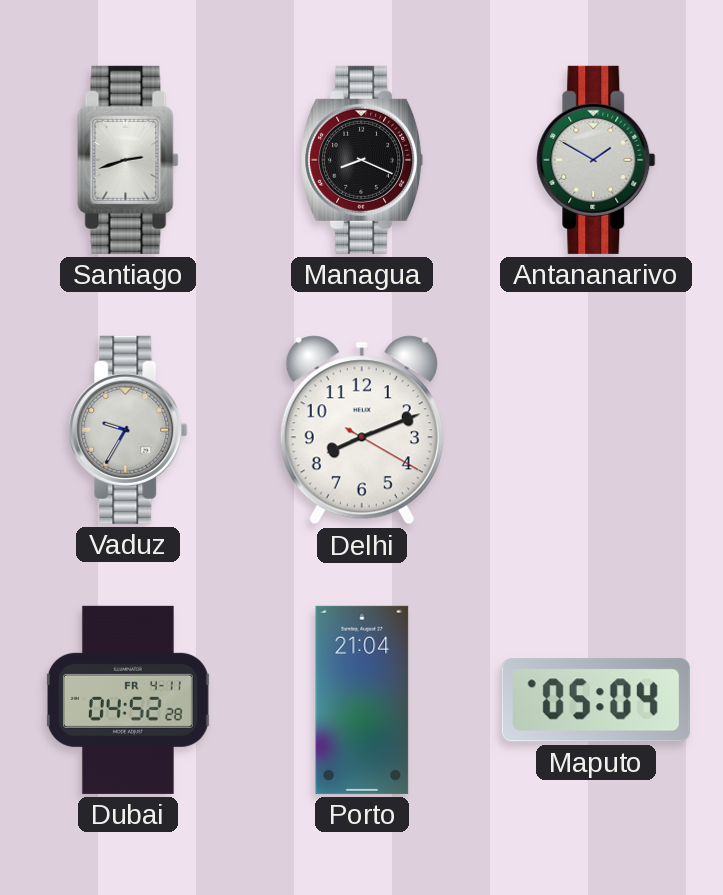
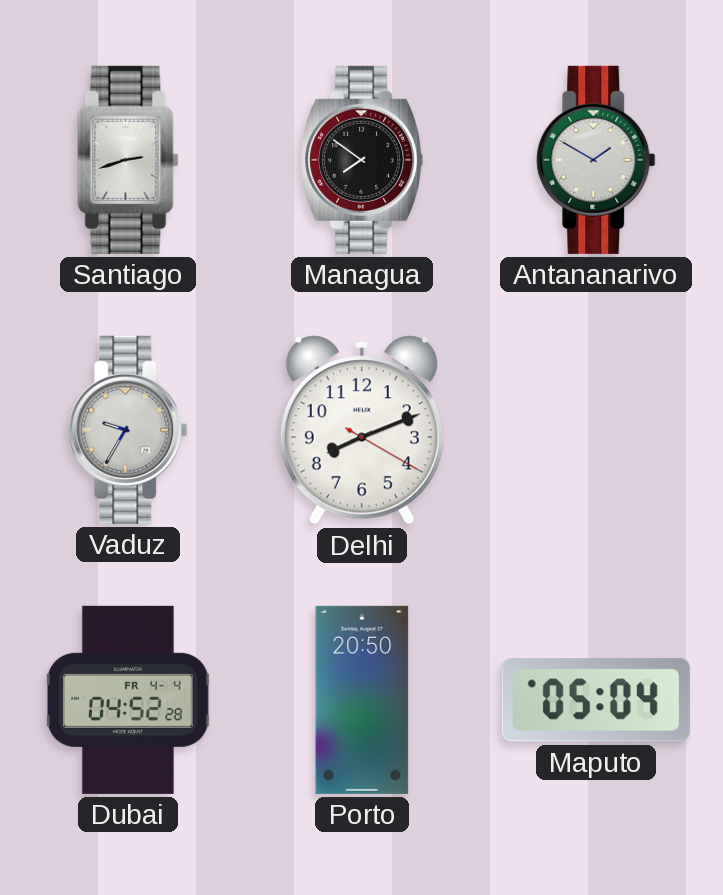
Managua: 8:19 -> 7:51
Dubai date: FR 4-11 -> FR 4-4
Porto: 21:04 -> 20:50
